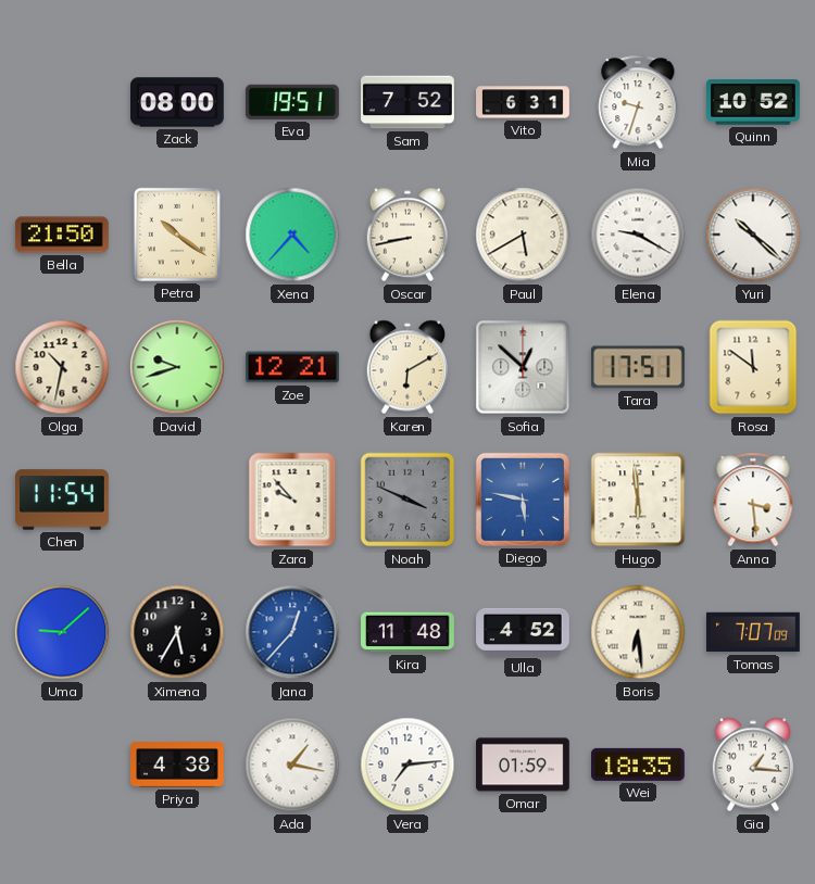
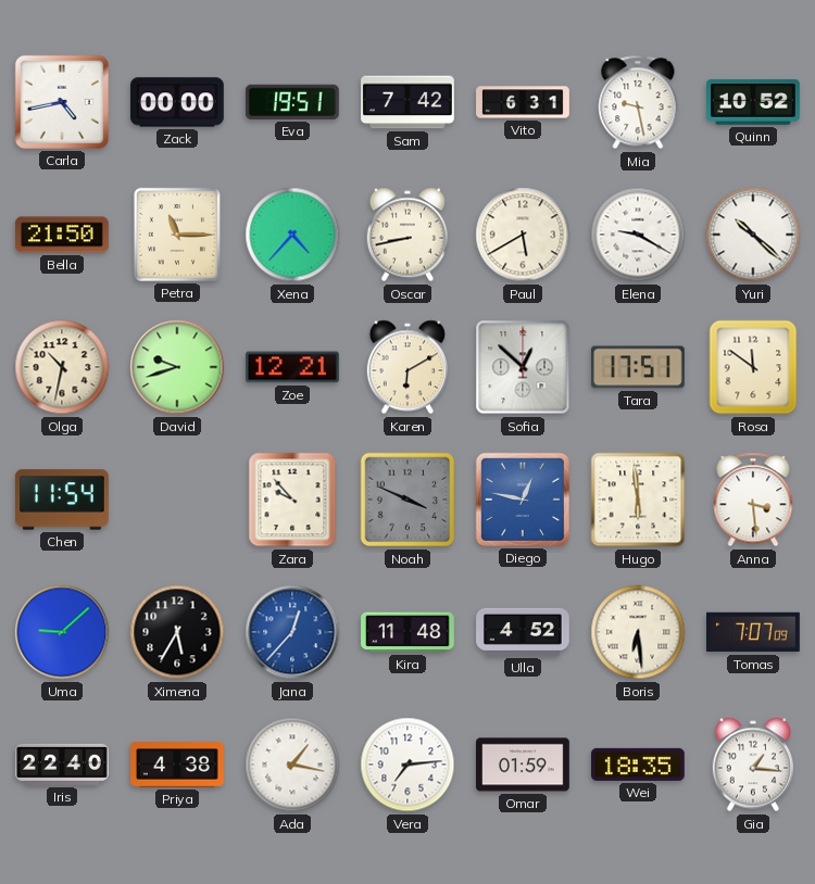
Carla: none -> 4:43
Zack: 08:00 -> 00:00
Sam: 7:52 -> 7:42
Mia: 9:33 -> 9:28
Petra: 10:21 -> 11:15
Diego: 5:47 -> 12:47
Iris: none -> 22:40
